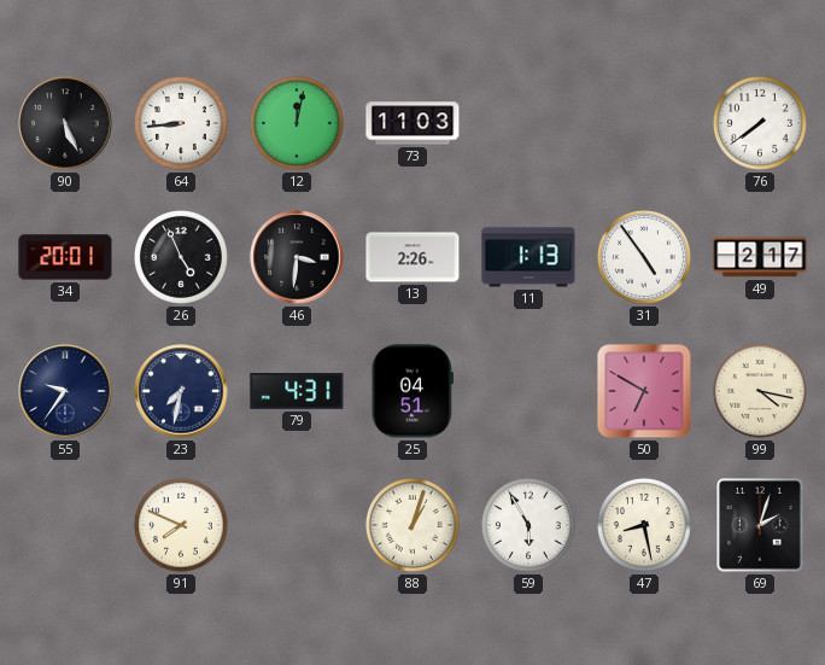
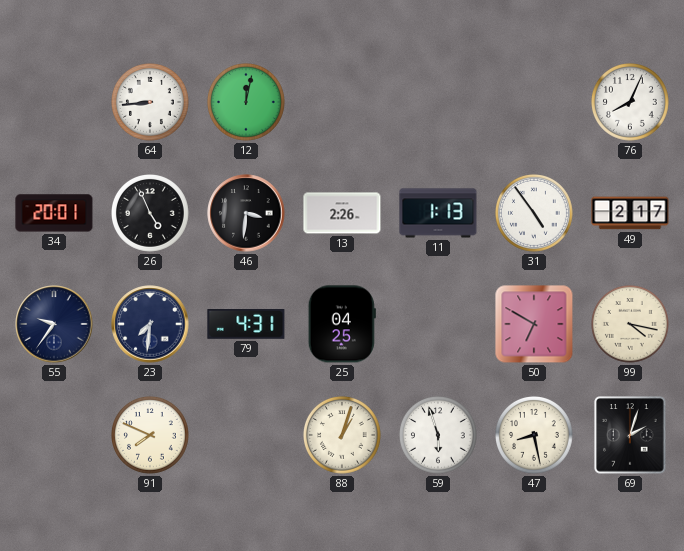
90: 5:26 -> none
73: 11:03 -> none
76: 7:39 -> 8:04
23: 7:32 -> 7:31
25: 04:51 -> 04:25
59: 5:55 -> 5:57
